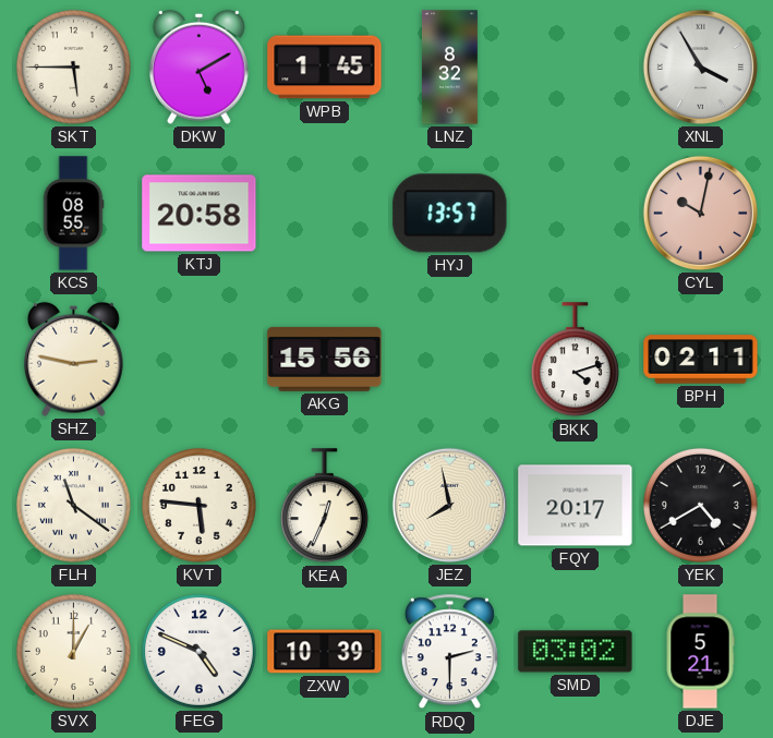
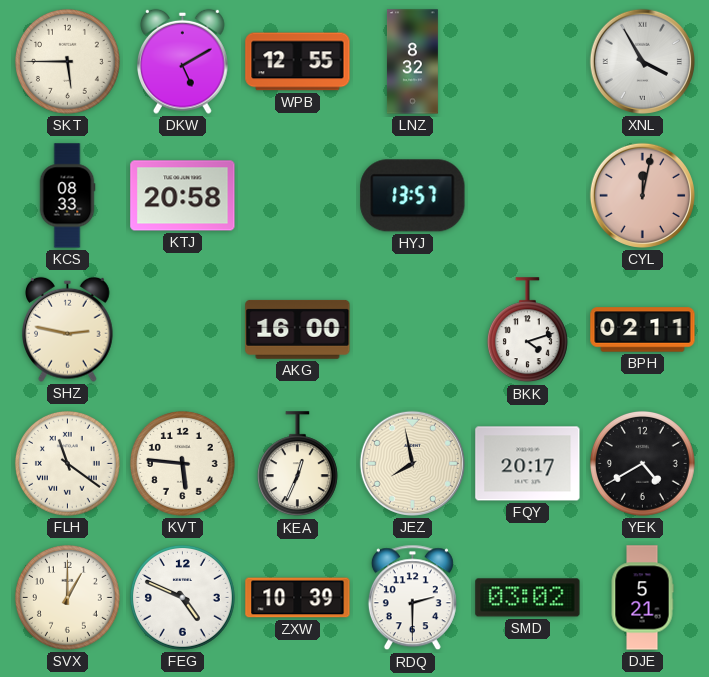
WPB: 1:45 -> 12:55
KCS: 08:55 -> 08:33
CYL: 10:02 -> 12:02
AKG: 15:56 -> 16:00
